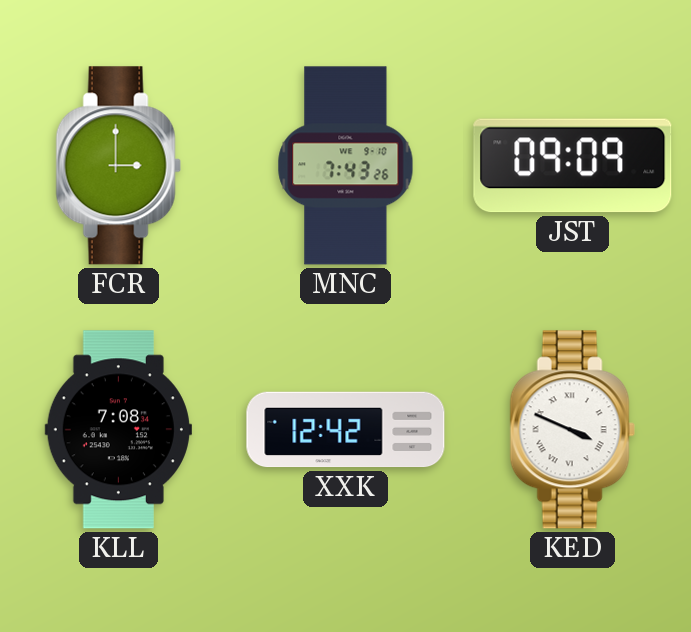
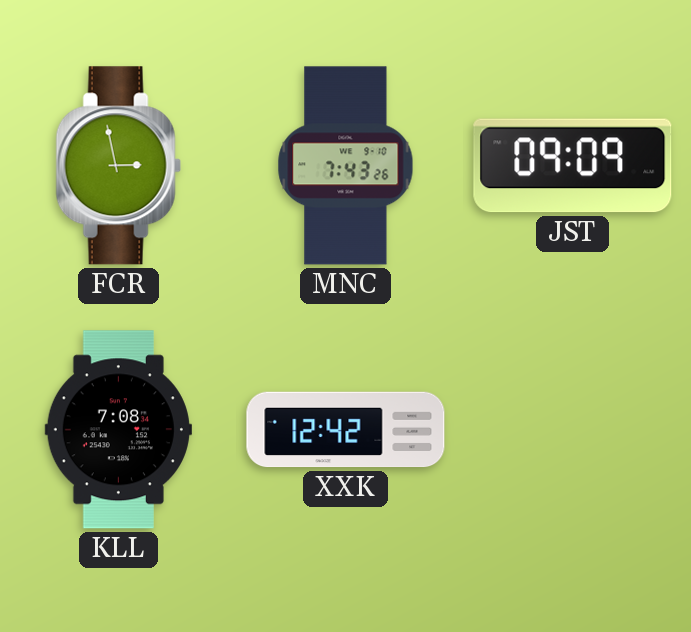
FCR: 3:00 -> 2:58
KED: 3:49 -> none
